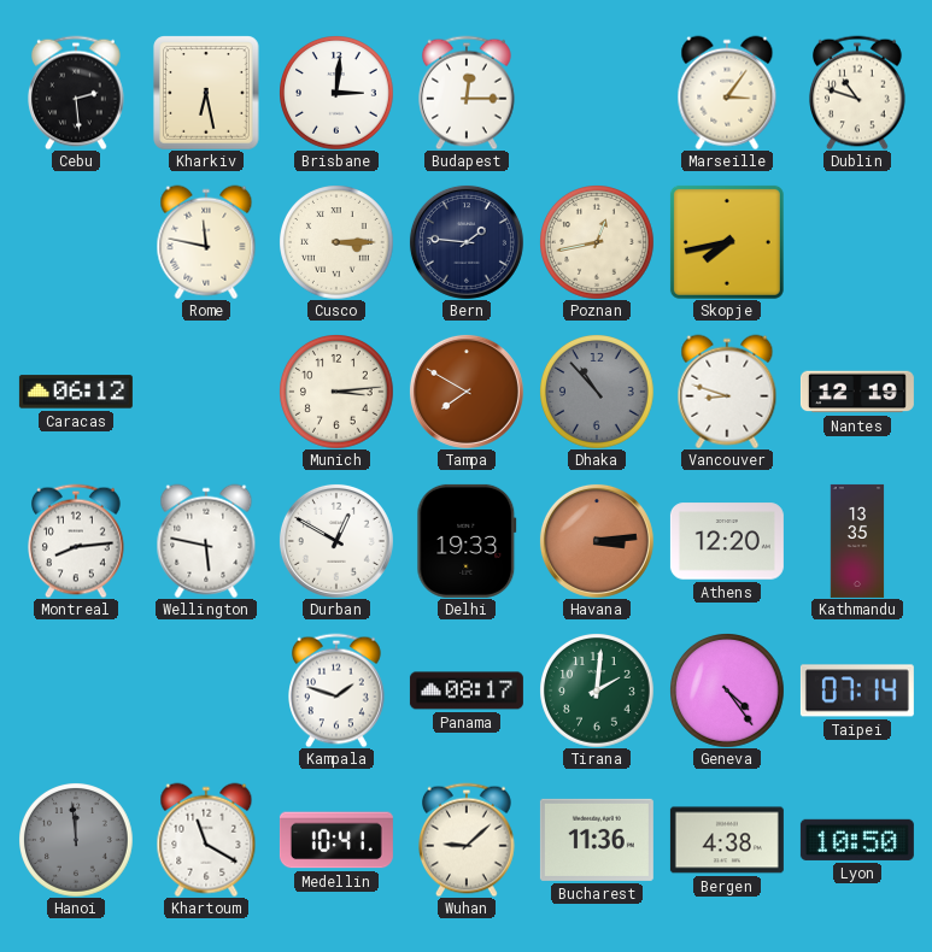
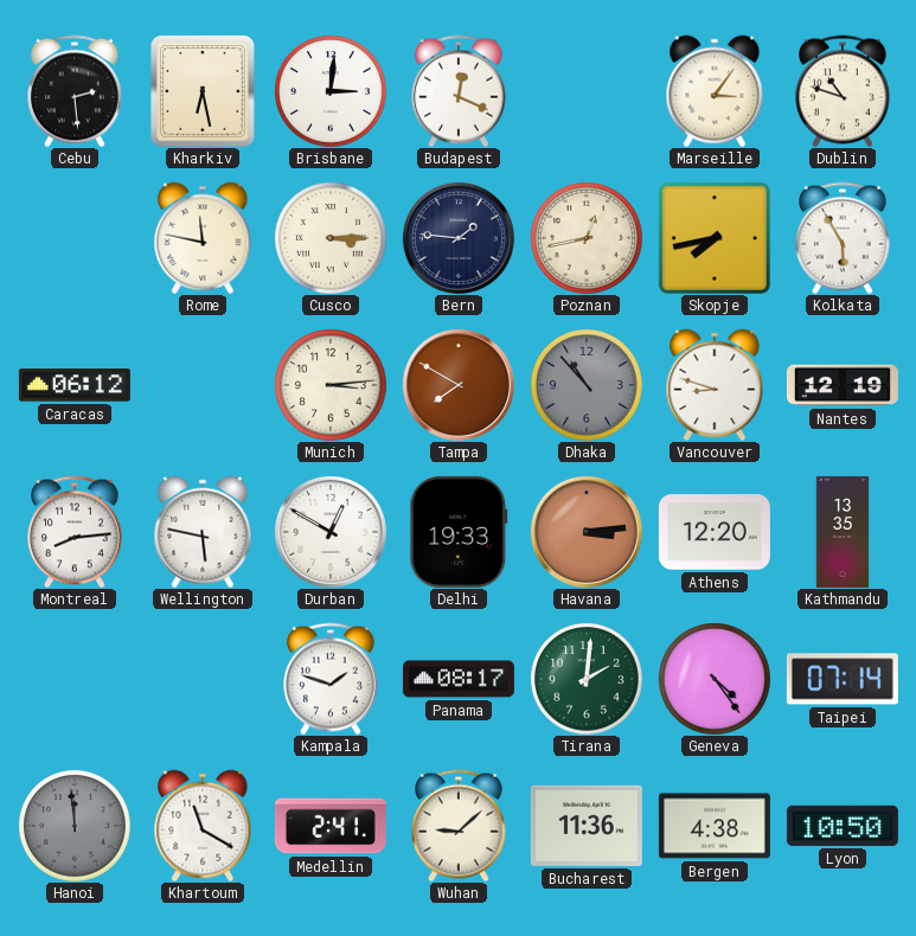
Budapest: 12:15 -> 12:19
Kolkata: none -> 5:55
Medellin: 10:41 -> 2:41
